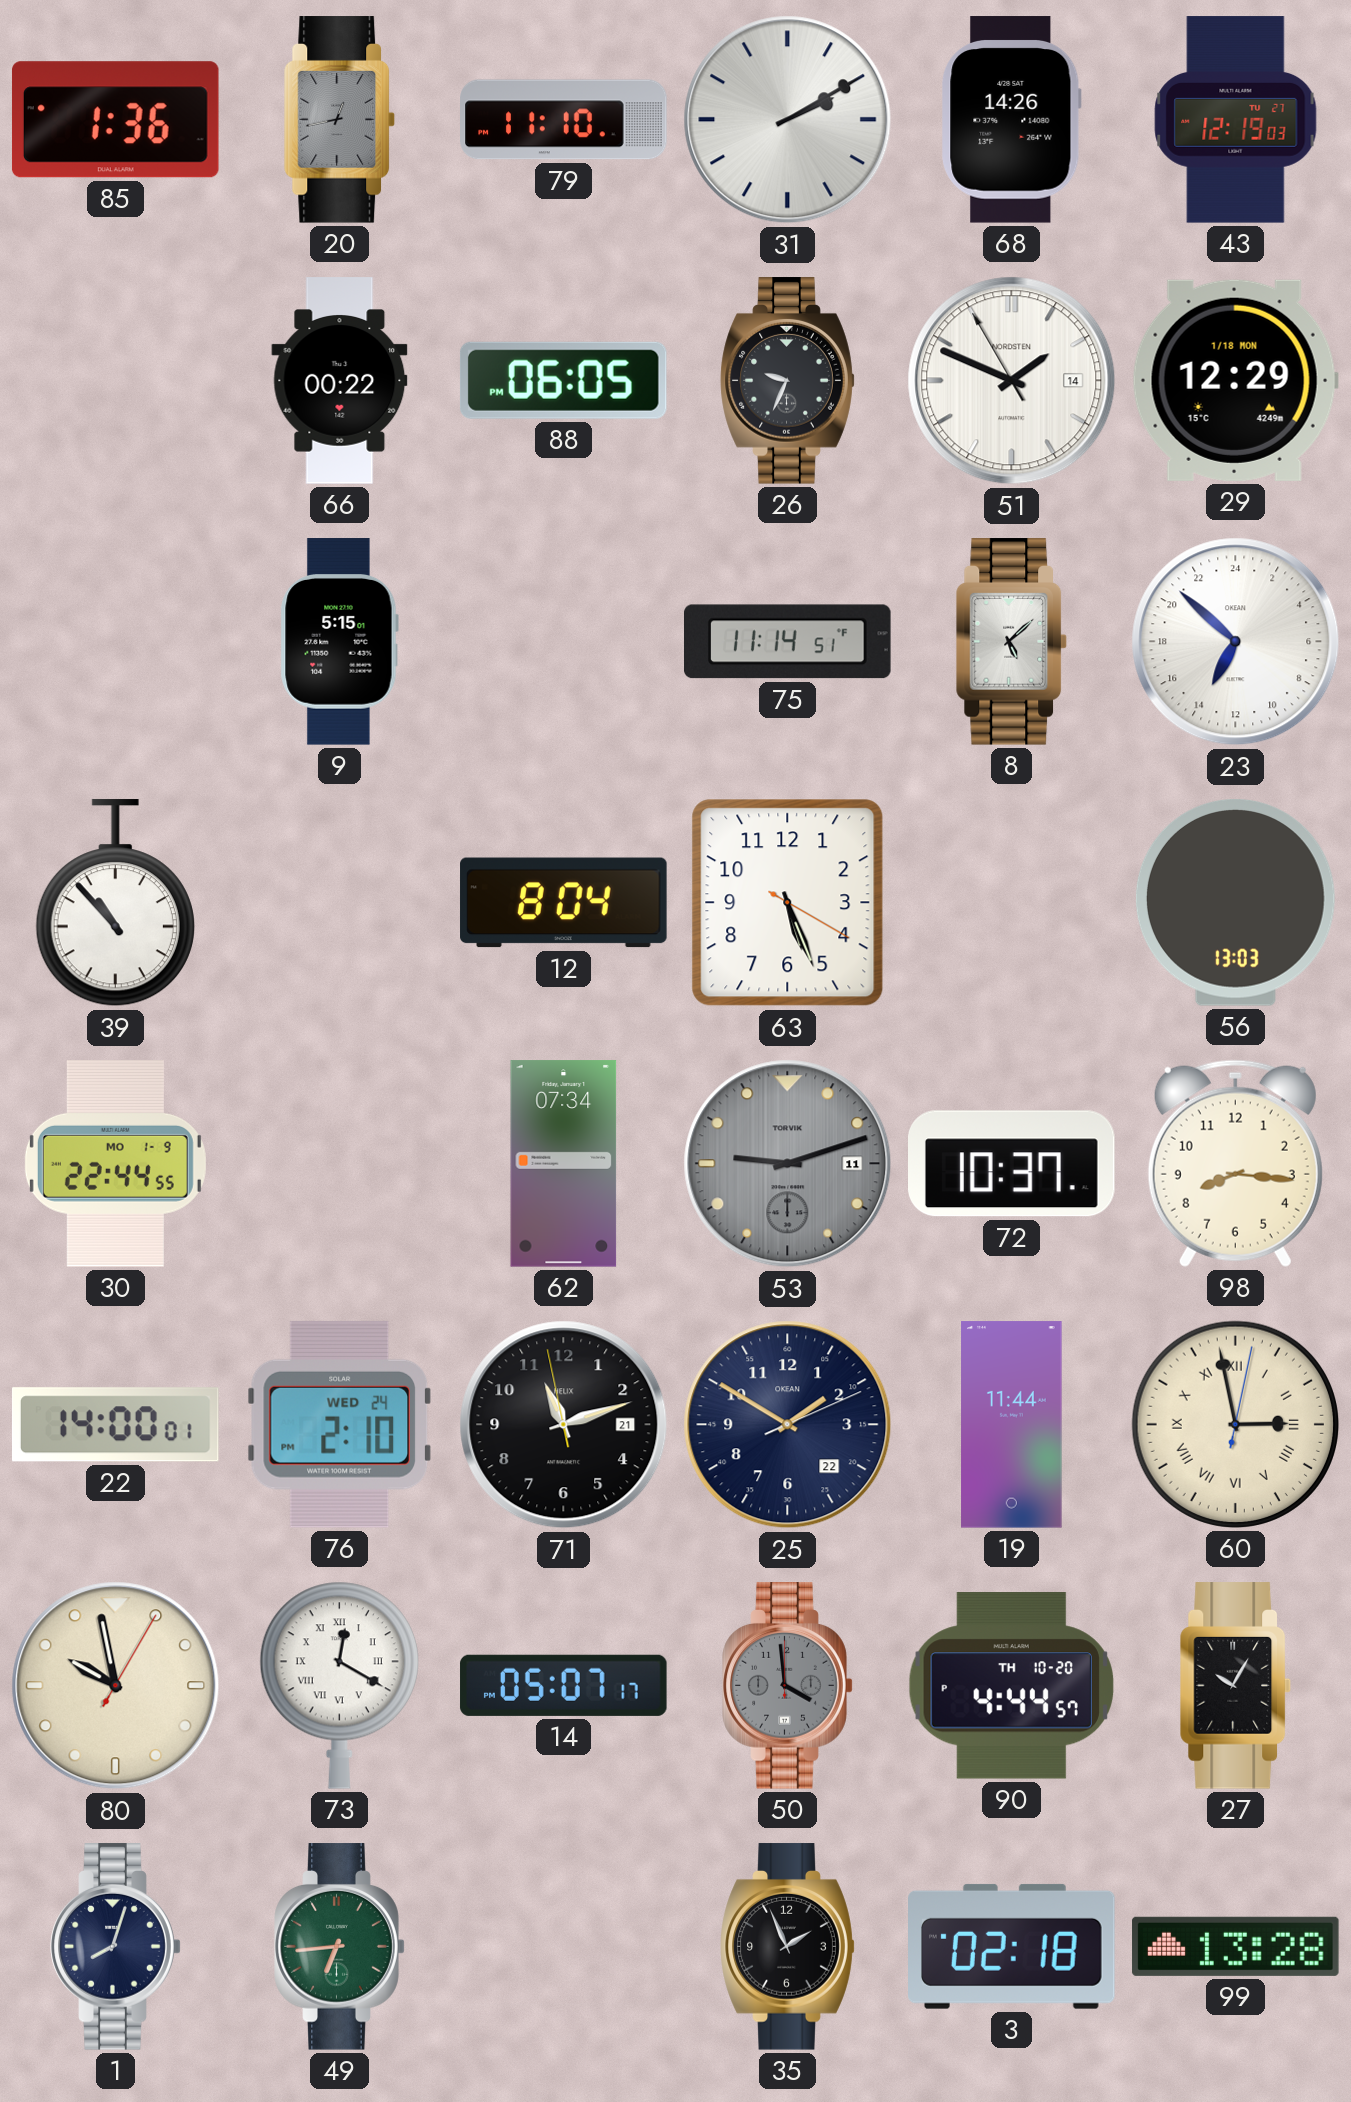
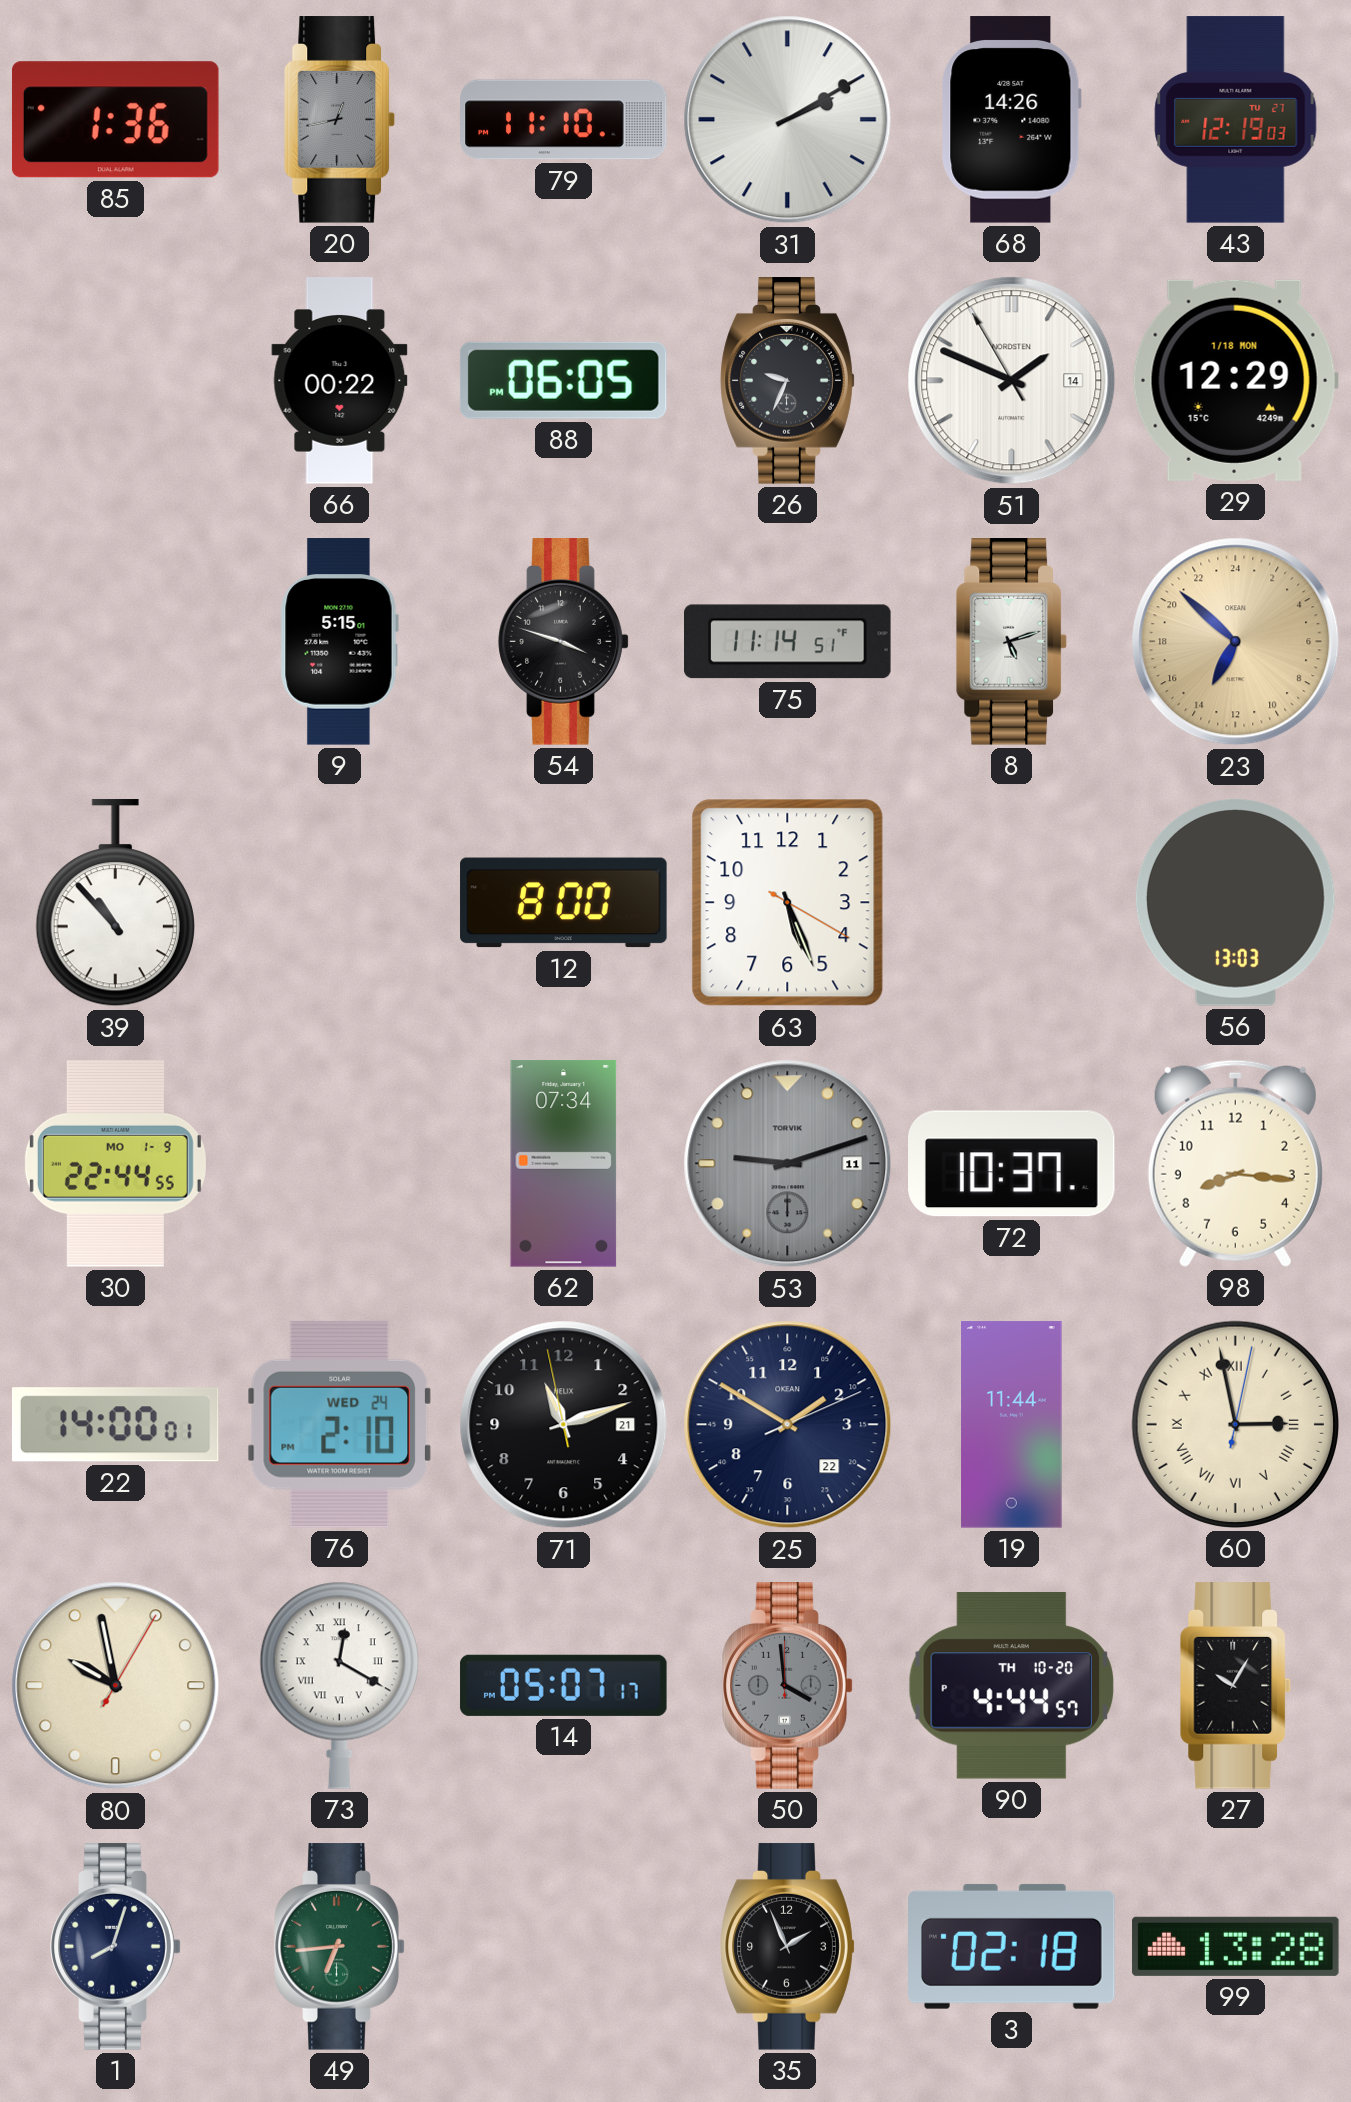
54: none -> 3:48
8: 5:08 -> 5:12
23 dial: white -> champagne
12: 8:04 -> 8:00
